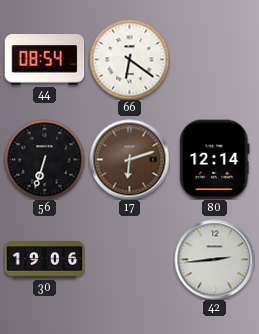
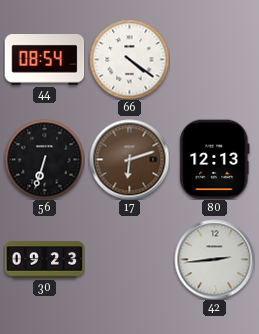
66: 6:21 -> 4:21
80: 12:14 -> 12:13
30: 19:06 -> 09:23
